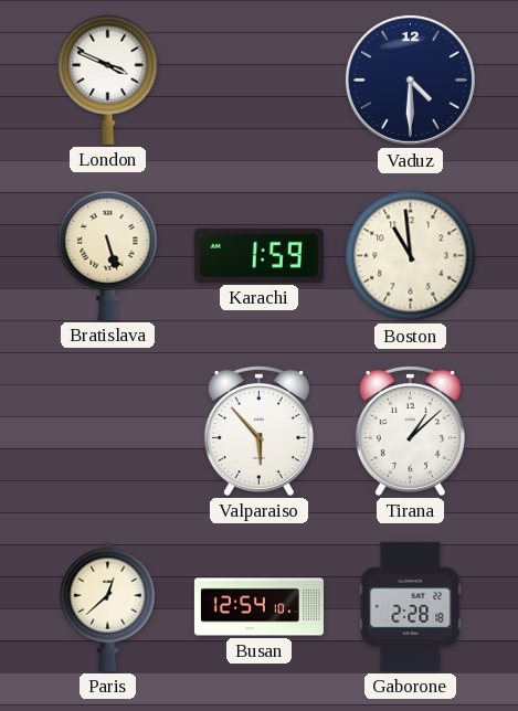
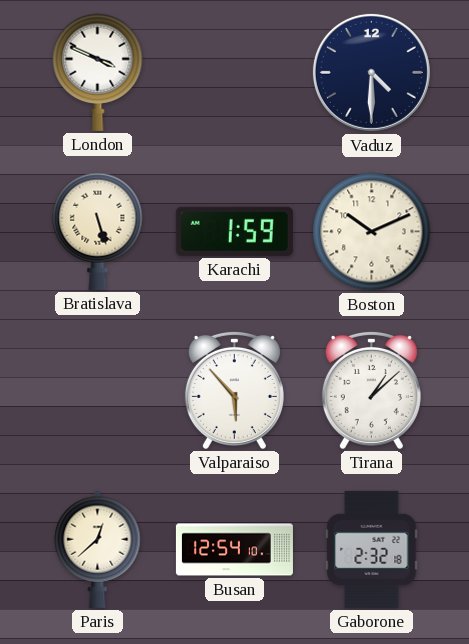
Boston: 10:59 -> 10:11
Gaborone: 2:28 -> 2:32
